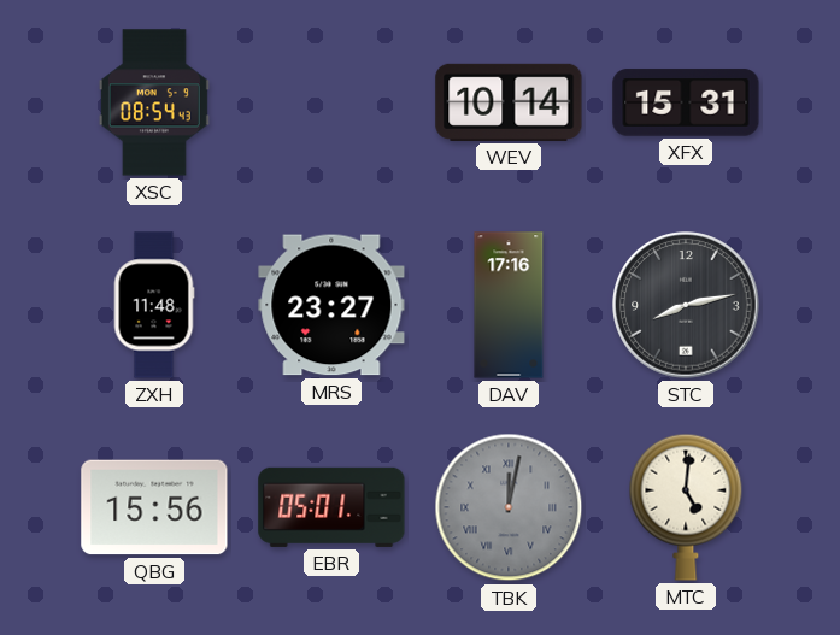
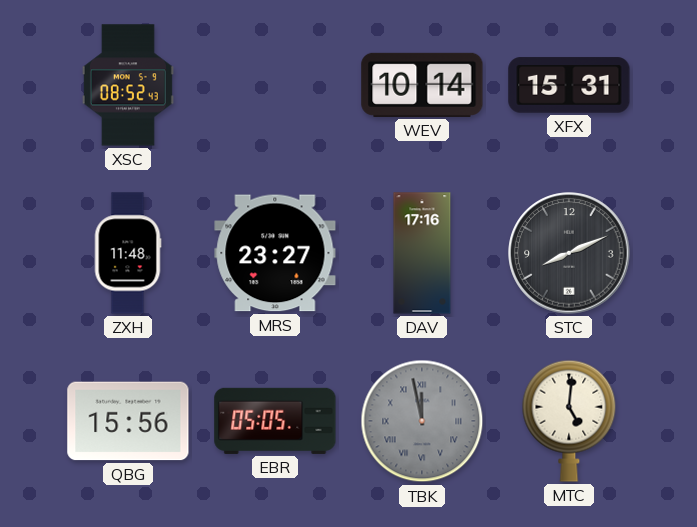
XSC: 08:54 -> 08:52
STC: 8:13 -> 8:11
EBR: 05:01 -> 05:05
TBK: 12:02 -> 11:58
